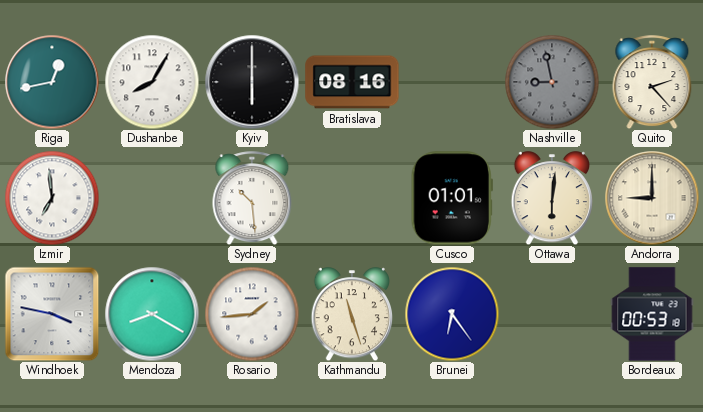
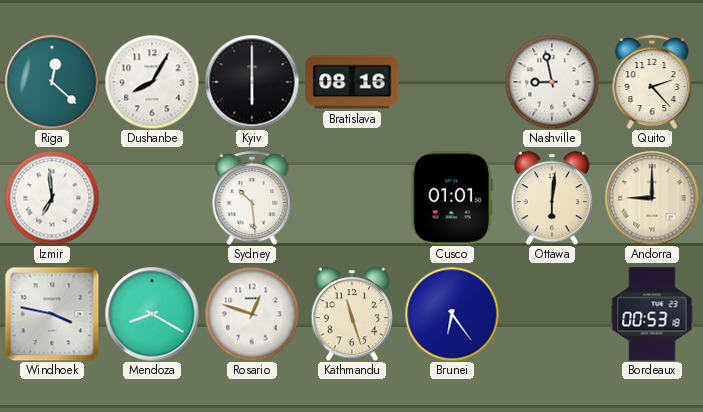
Riga: 12:43 -> 12:22
Nashville dial: grey -> white
Rosario: 1:44 -> 12:48
